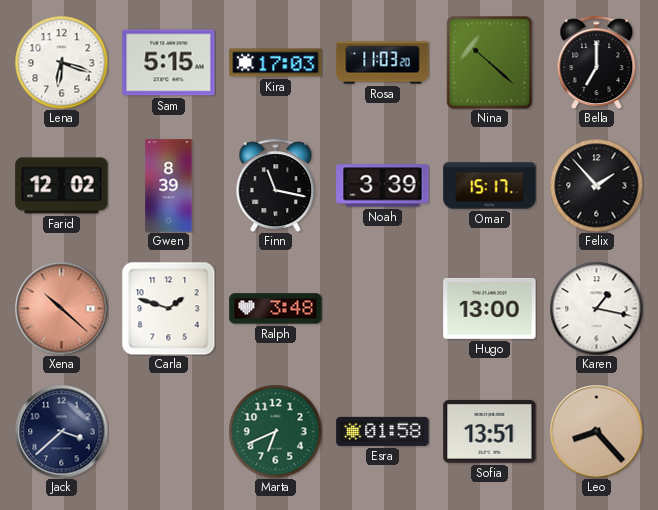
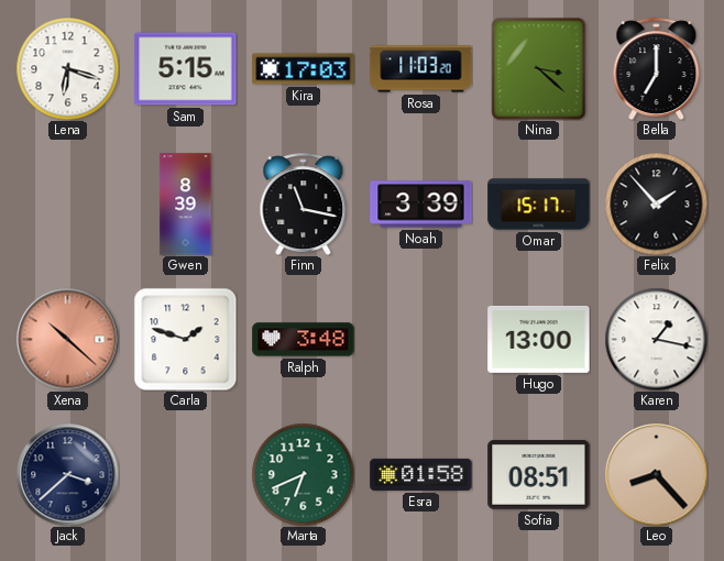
Nina: 10:22 -> 3:22
Farid: 12:02 -> none
Sofia: 13:51 -> 08:51
